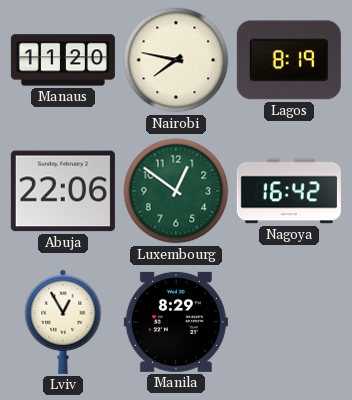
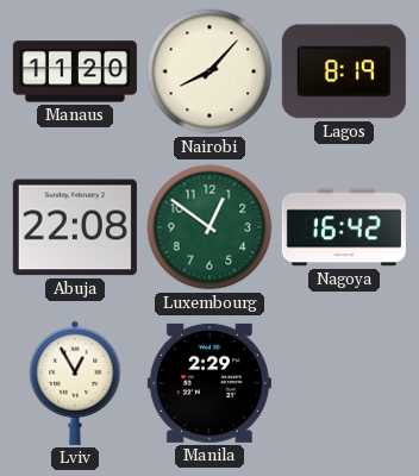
Nairobi: 7:47 -> 8:07
Abuja: 22:06 -> 22:08
Manila: 8:29 -> 2:29
